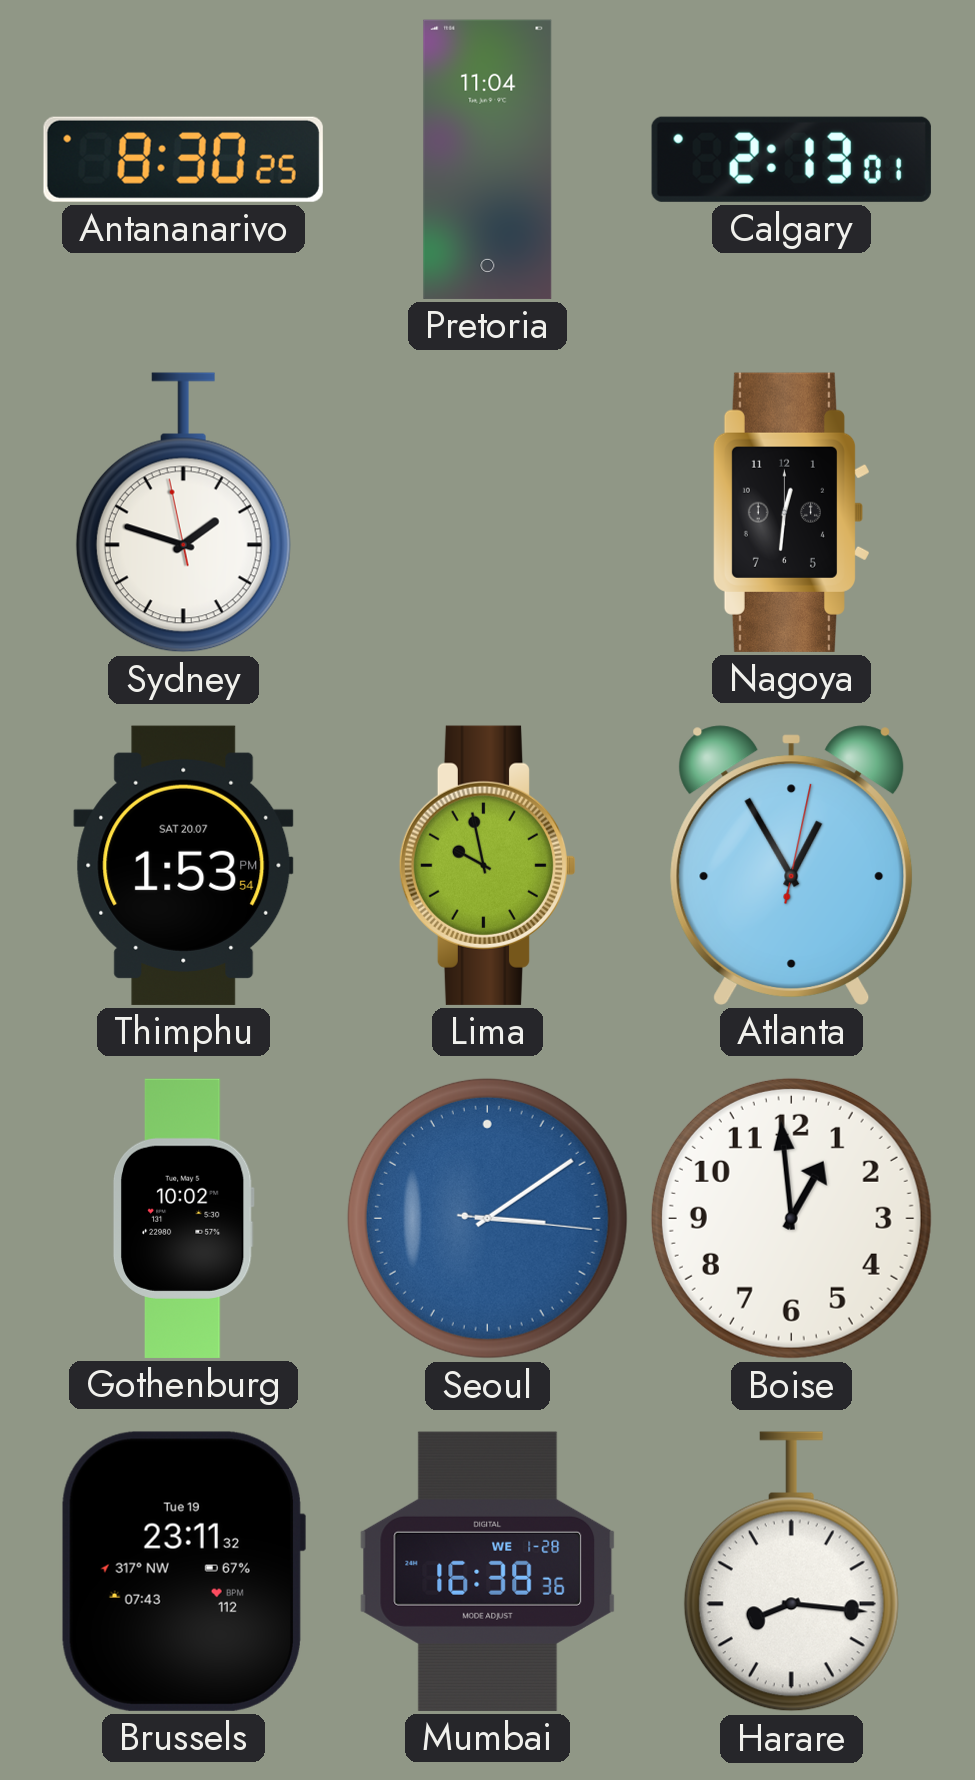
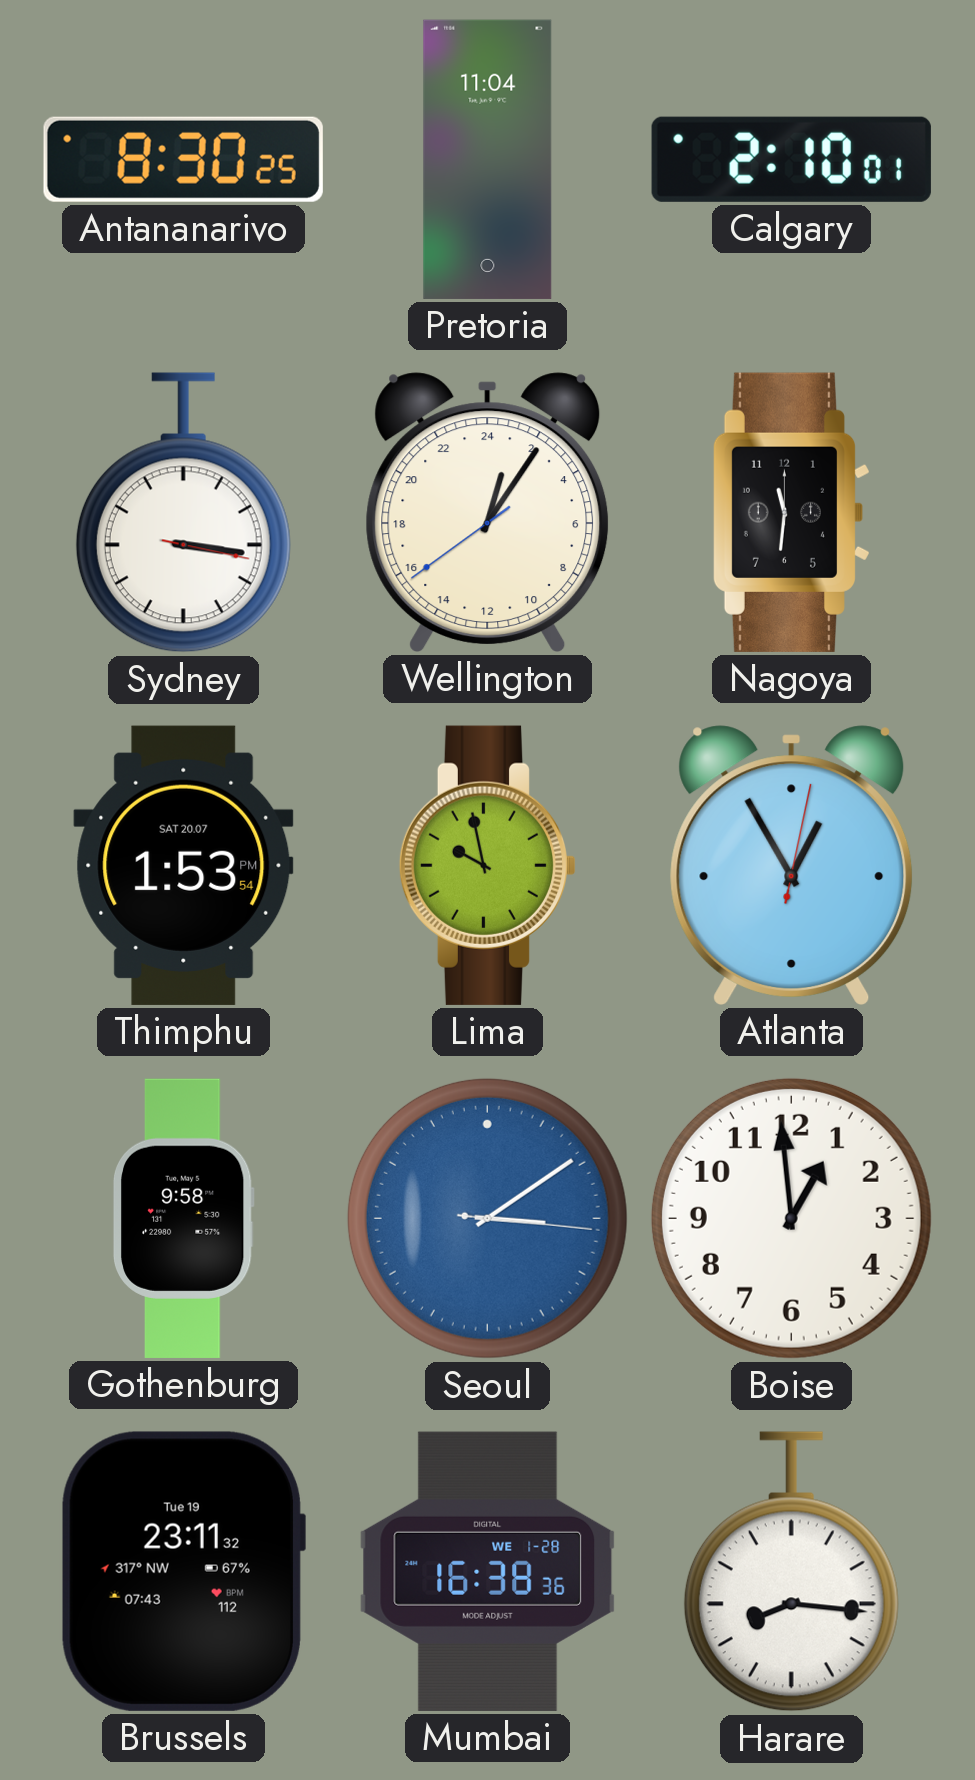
Calgary: 2:13 -> 2:10
Sydney: 1:47 -> 3:16
Wellington: none -> 1:05
Nagoya: 12:31 -> 11:31
Gothenburg: 10:02 -> 9:58
